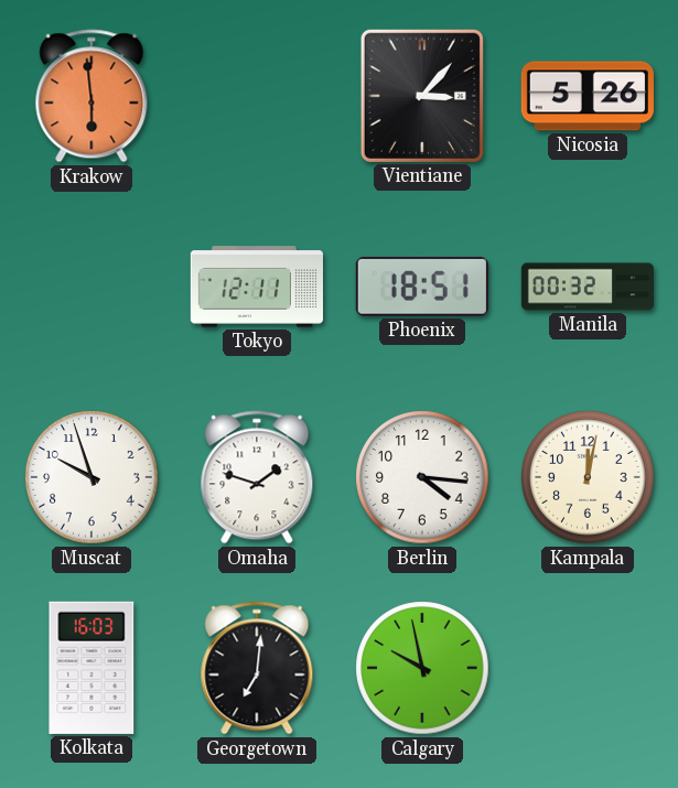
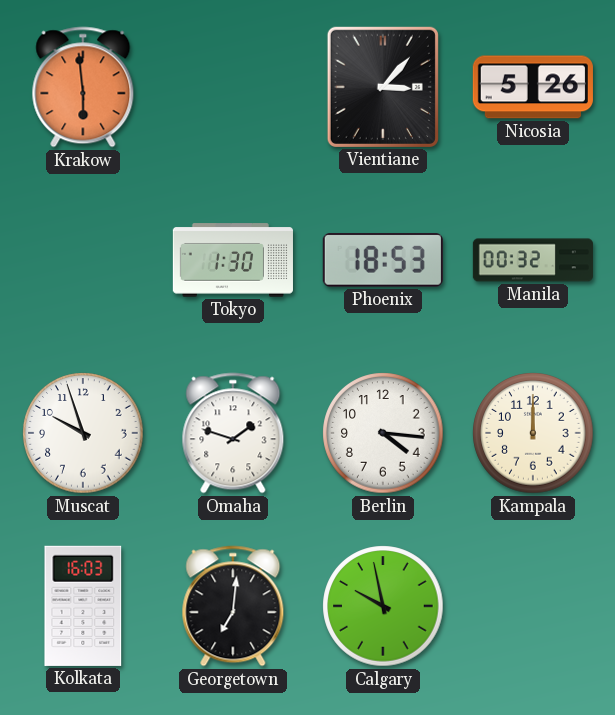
Tokyo: 12:11 -> 1:30
Phoenix: 18:51 -> 18:53
Kampala: 12:02 -> 12:00
